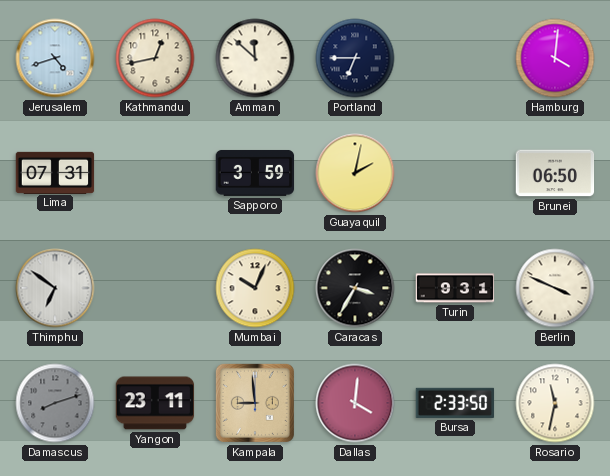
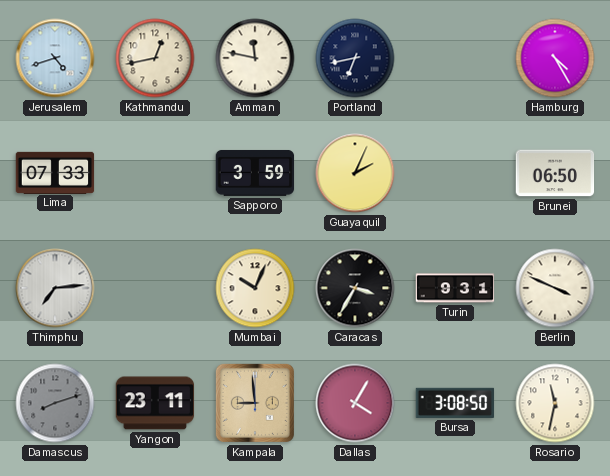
Amman: 11:52 -> 11:47
Portland: 6:45 -> 6:43
Hamburg: 4:01 -> 4:25
Lima: 07:31 -> 07:33
Guayaquil: 2:02 -> 2:04
Thimphu: 6:51 -> 7:14
Dallas: 4:01 -> 4:05
Bursa: 2:33 -> 3:08
